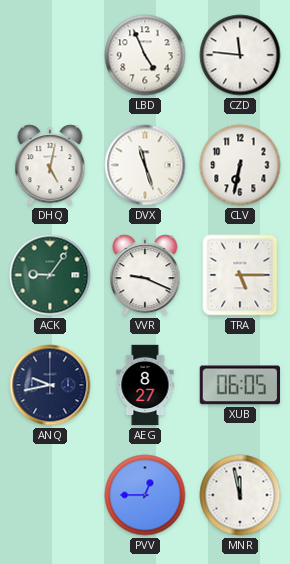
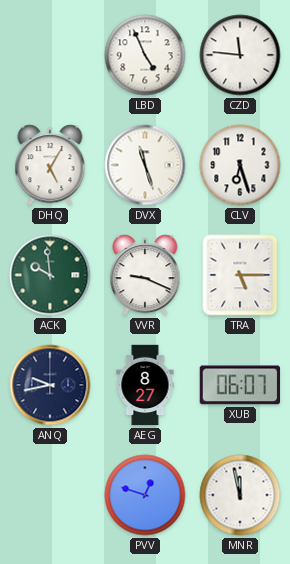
DHQ: 5:02 -> 5:05
CLV: 6:32 -> 6:27
ACK: 9:06 -> 9:59
XUB: 06:05 -> 06:07
PVV: 12:45 -> 12:48
